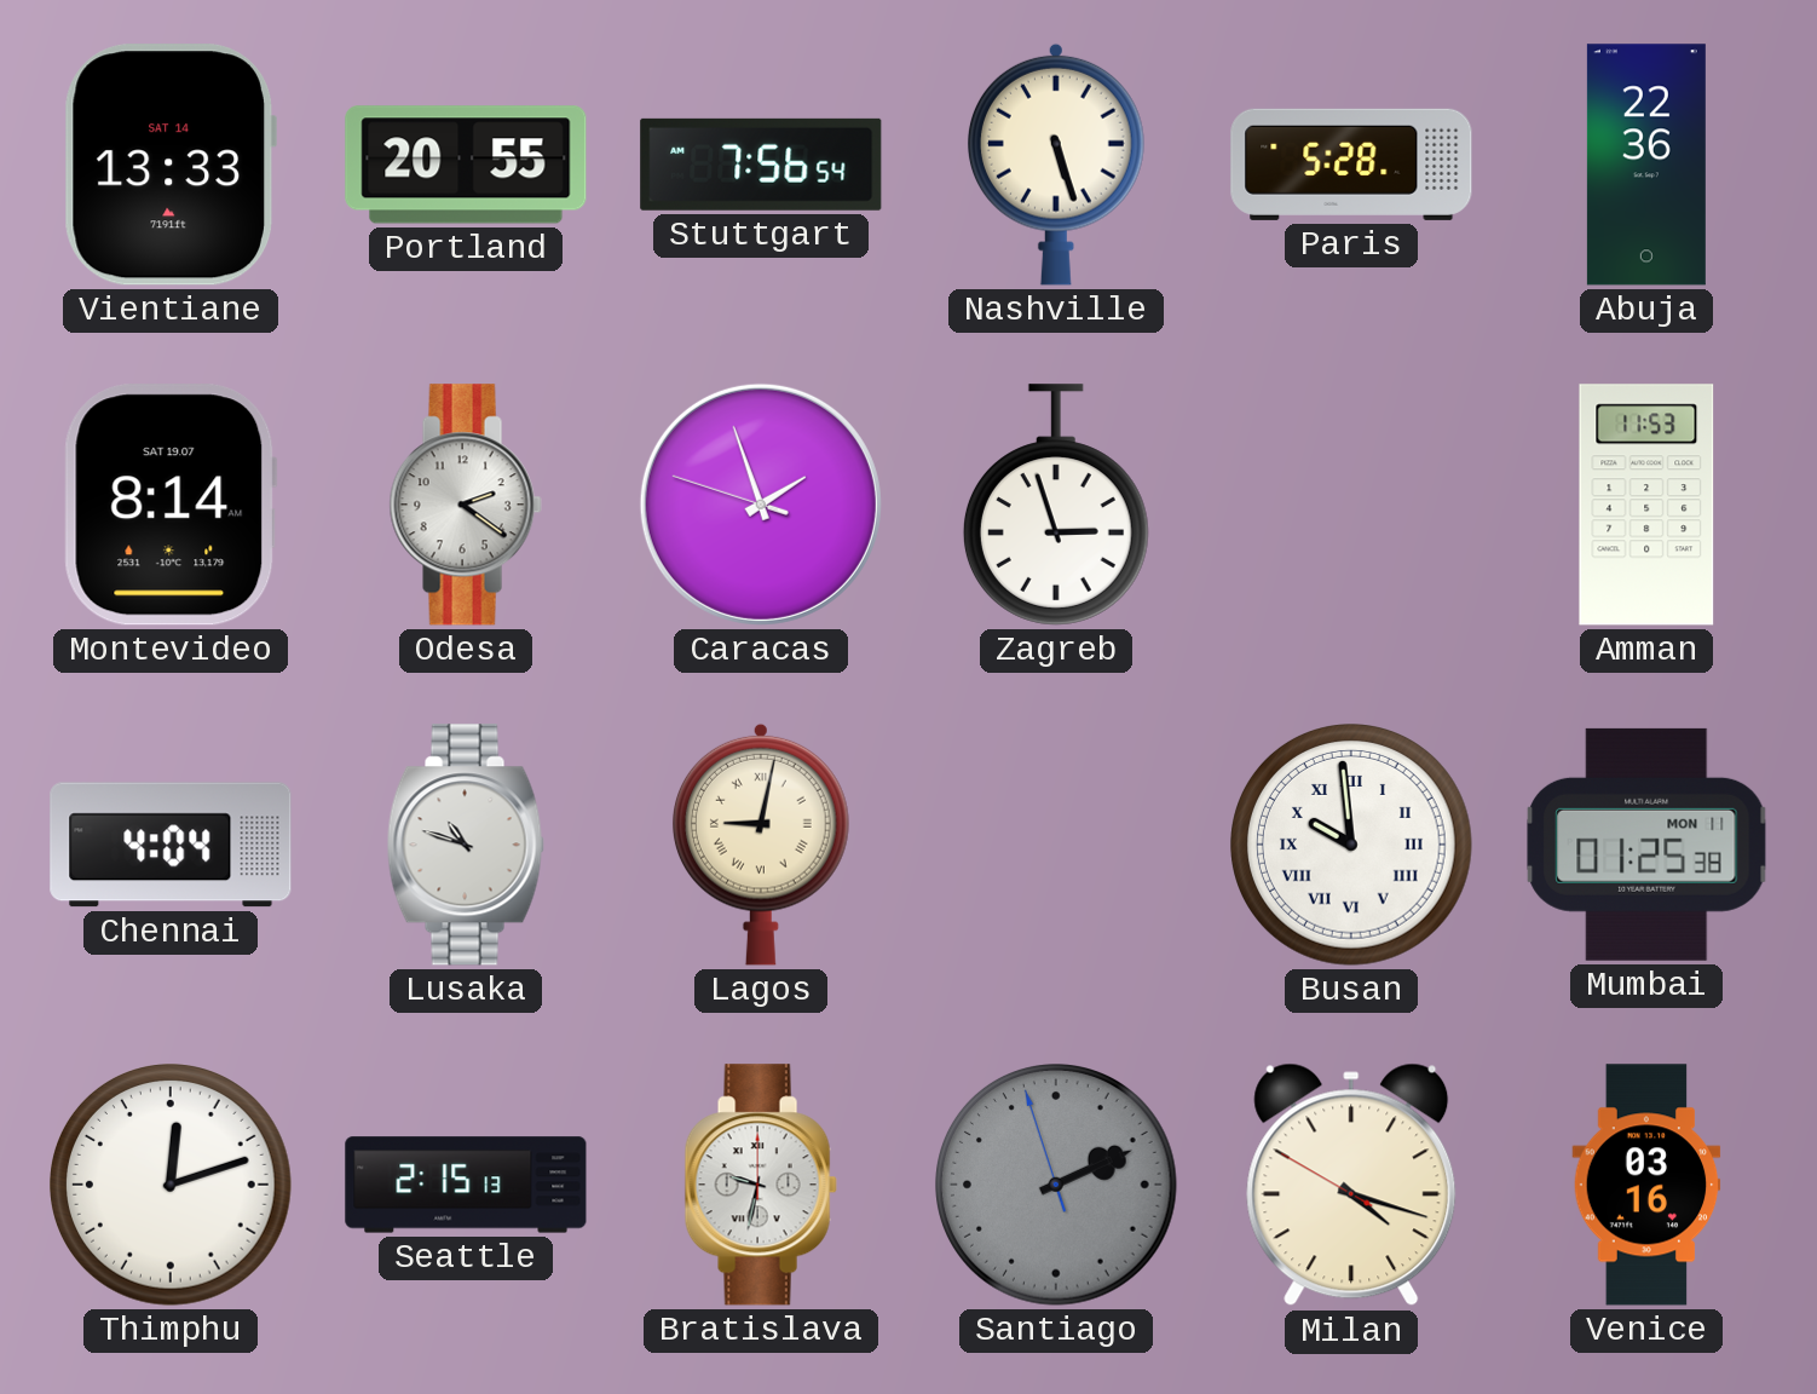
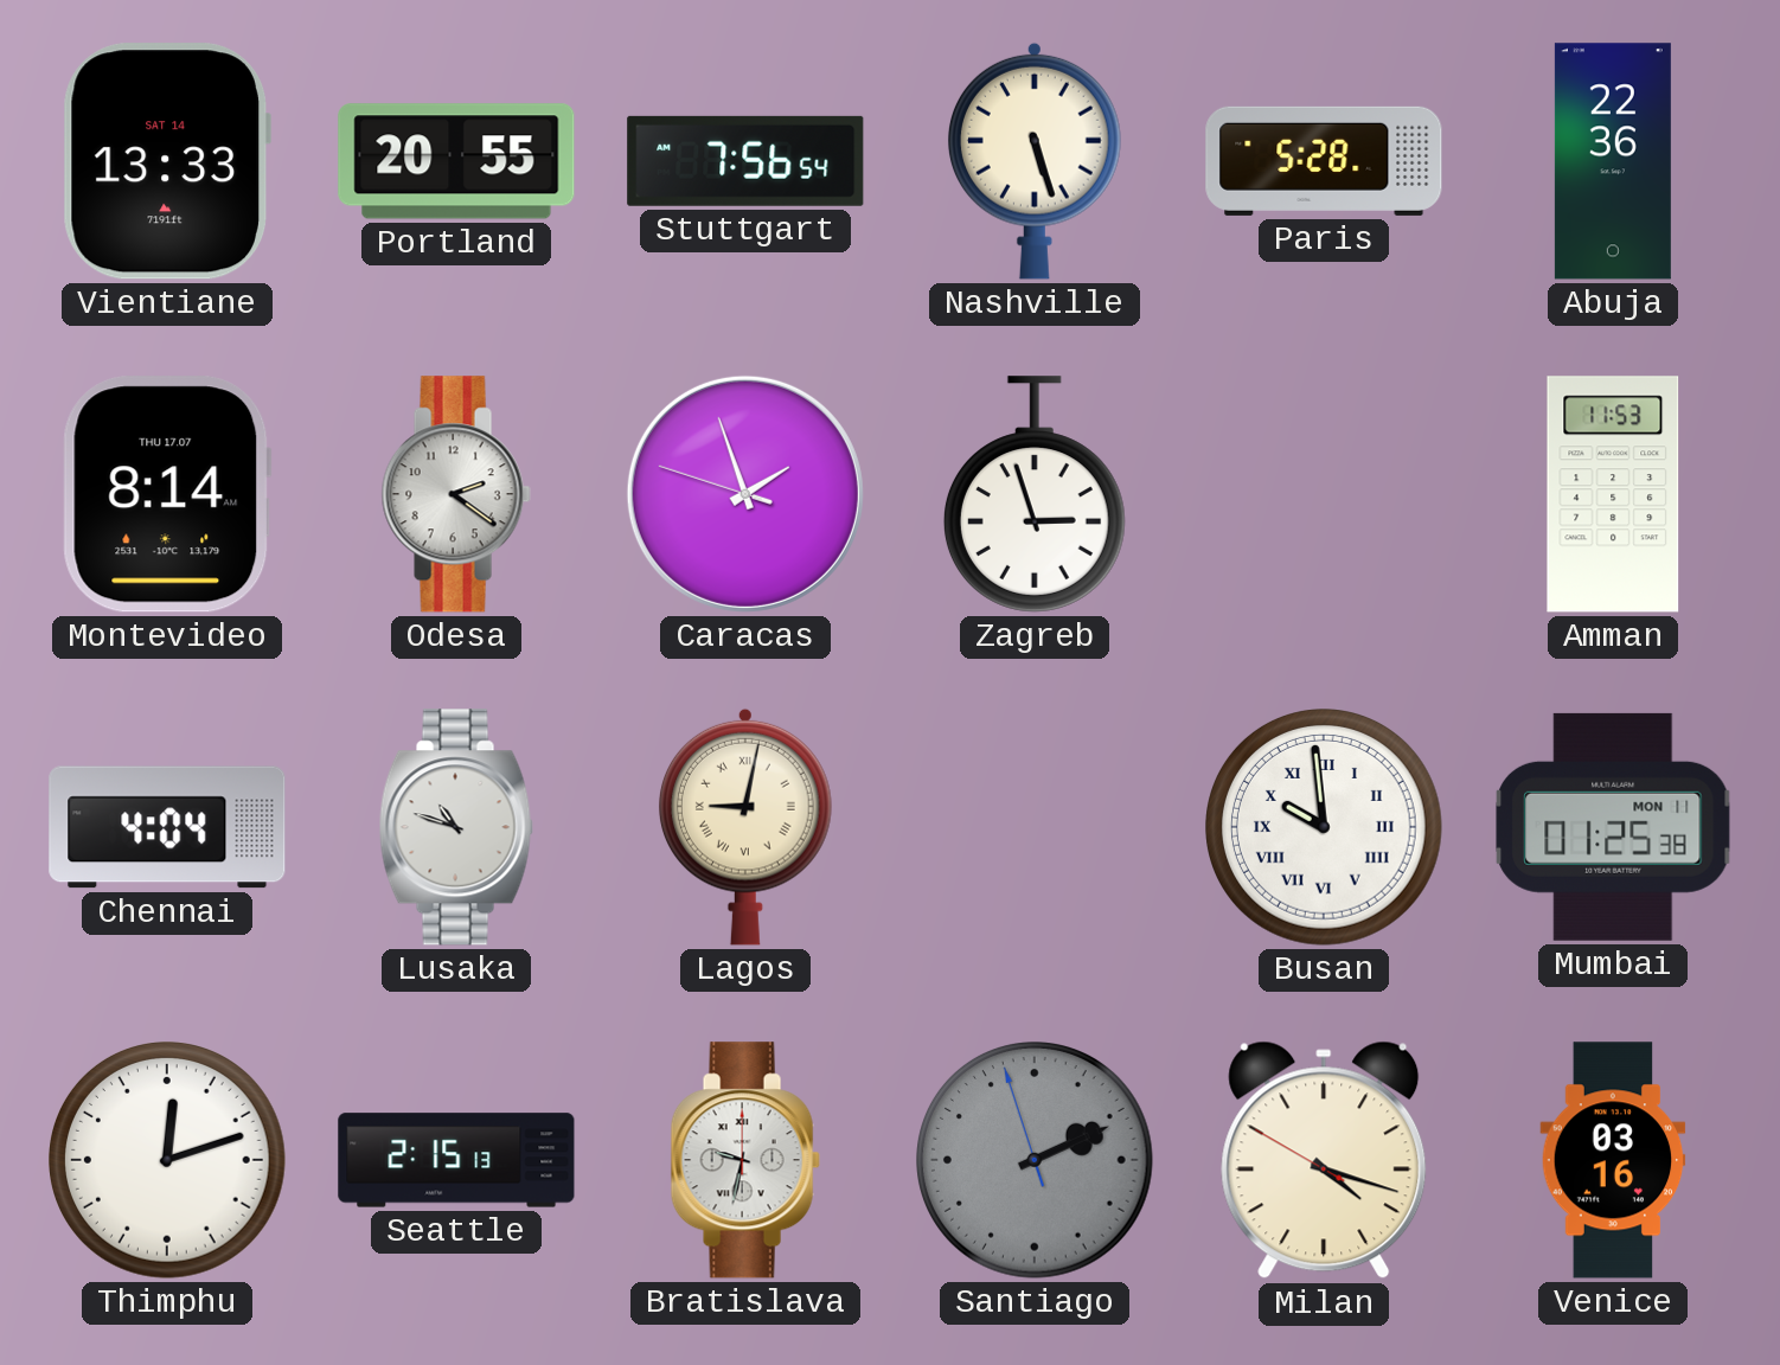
Montevideo date: SAT 19.07 -> THU 17.07
